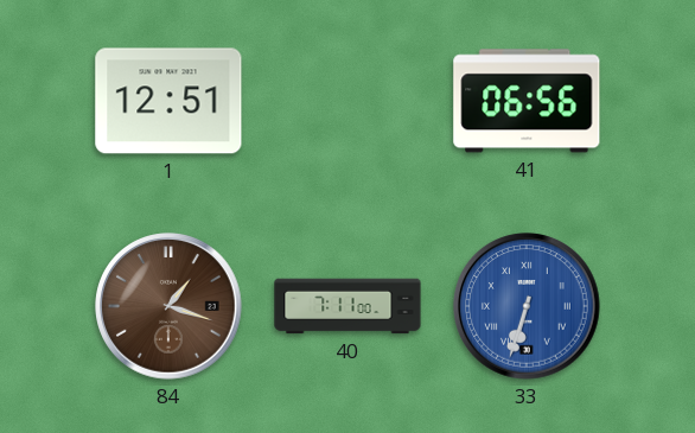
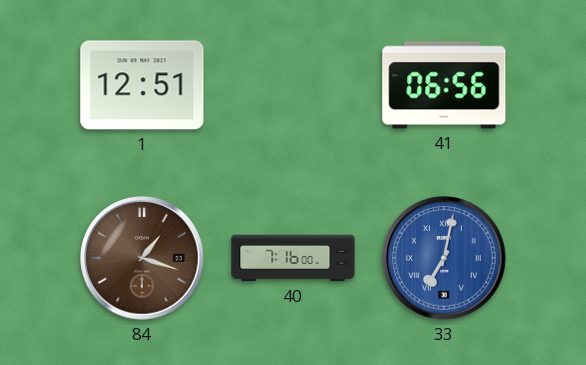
40: 7:11 -> 7:16
33: 6:33 -> 7:02
